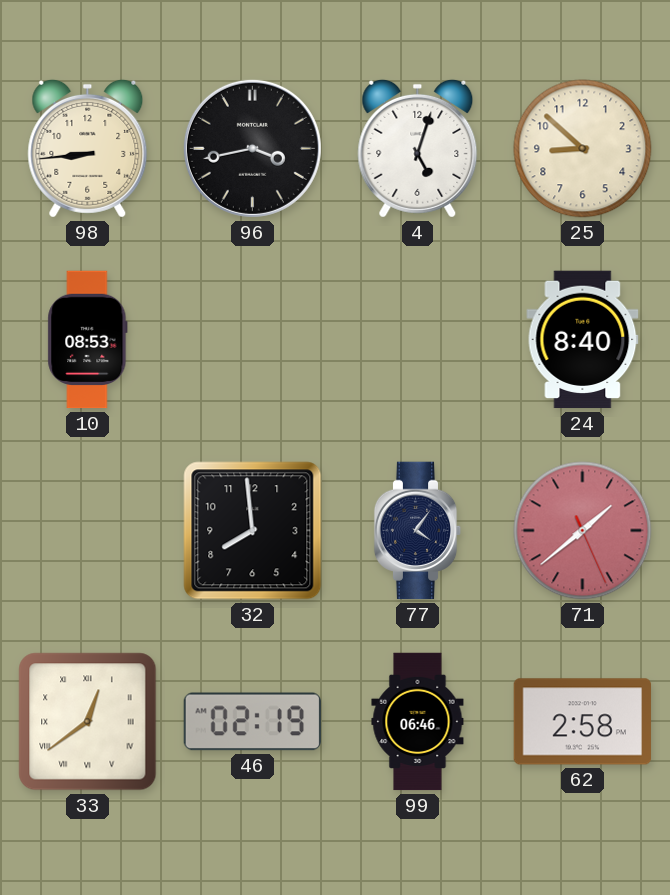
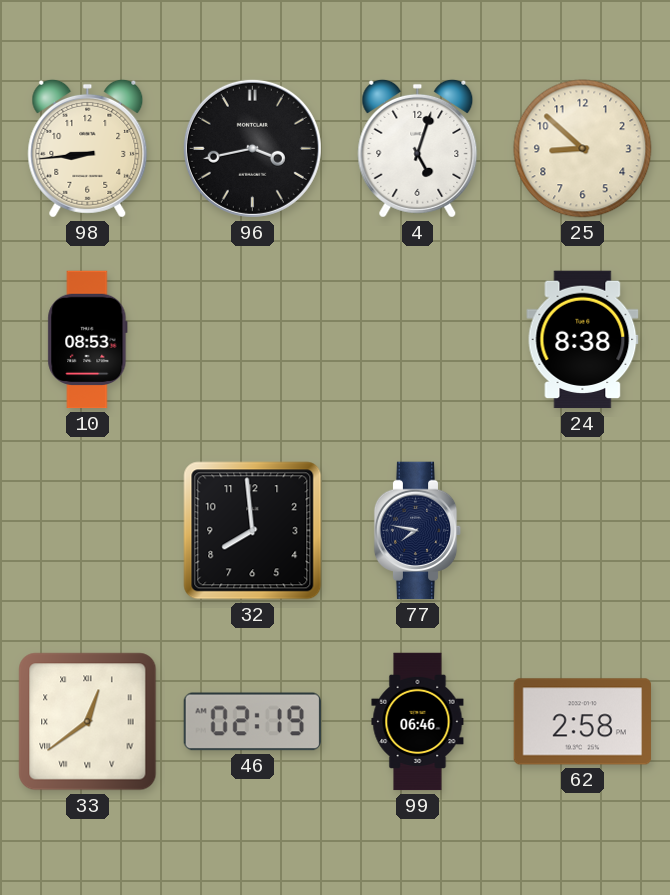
24: 8:40 -> 8:38
77: 4:06 -> 7:47
71: 1:38 -> none
